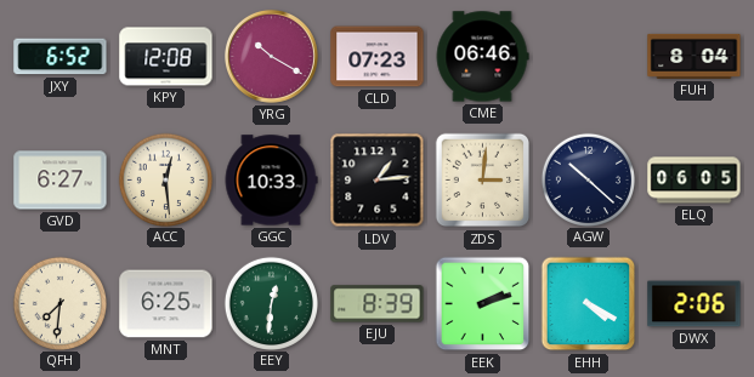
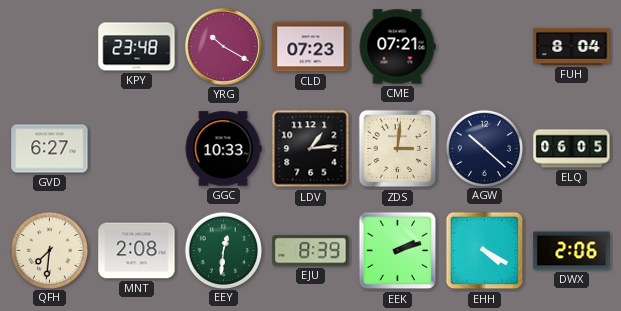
JXY: 6:52 -> none
KPY: 12:08 -> 23:48
CME: 06:46 -> 07:21
ACC: 12:29 -> none
MNT: 6:25 -> 2:08
